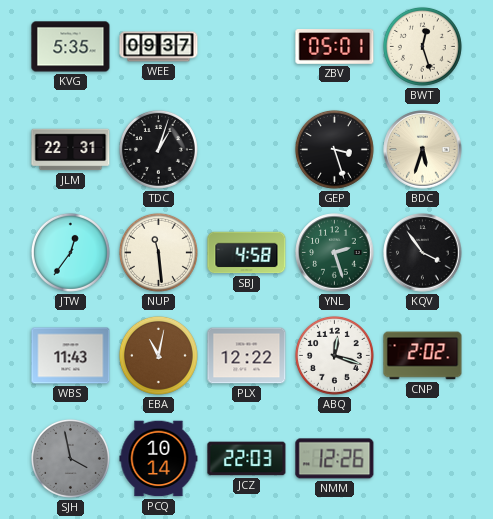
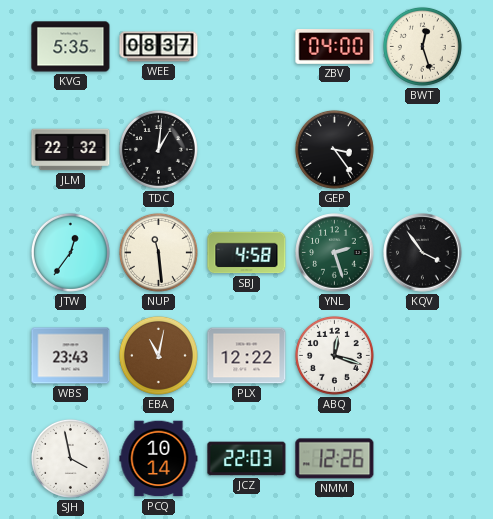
WEE: 09:37 -> 08:37
ZBV: 05:01 -> 04:00
JLM: 22:31 -> 22:32
TDC: 1:03 -> 1:01
GEP: 3:27 -> 3:24
BDC: 5:33 -> none
WBS: 11:43 -> 23:43
CNP: 2:02 -> none
SJH dial: grey -> white
